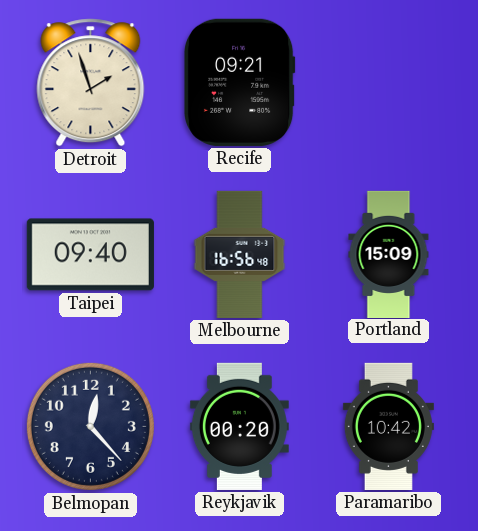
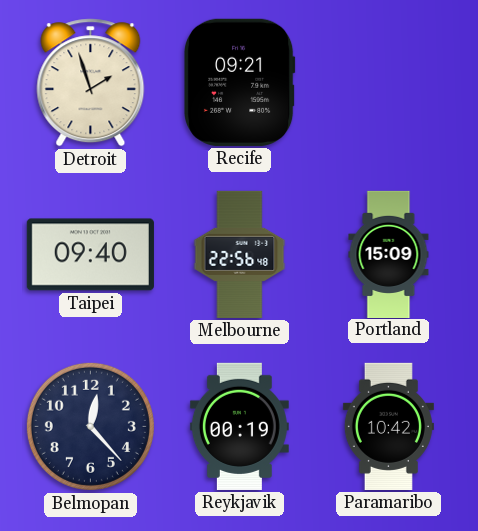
Melbourne: 16:56 -> 22:56
Reykjavik: 00:20 -> 00:19
